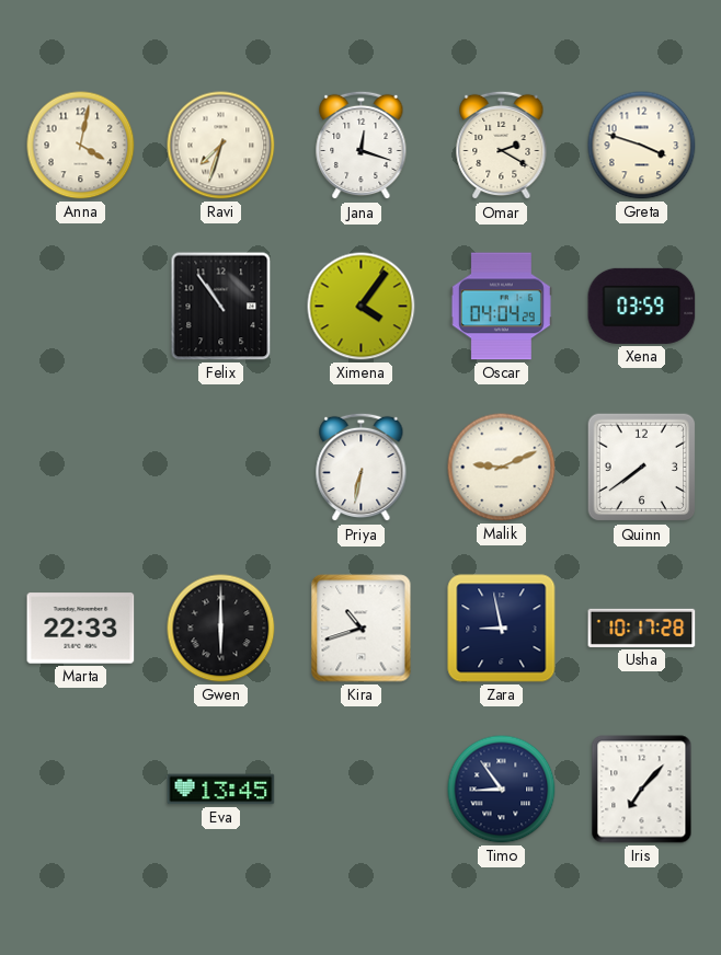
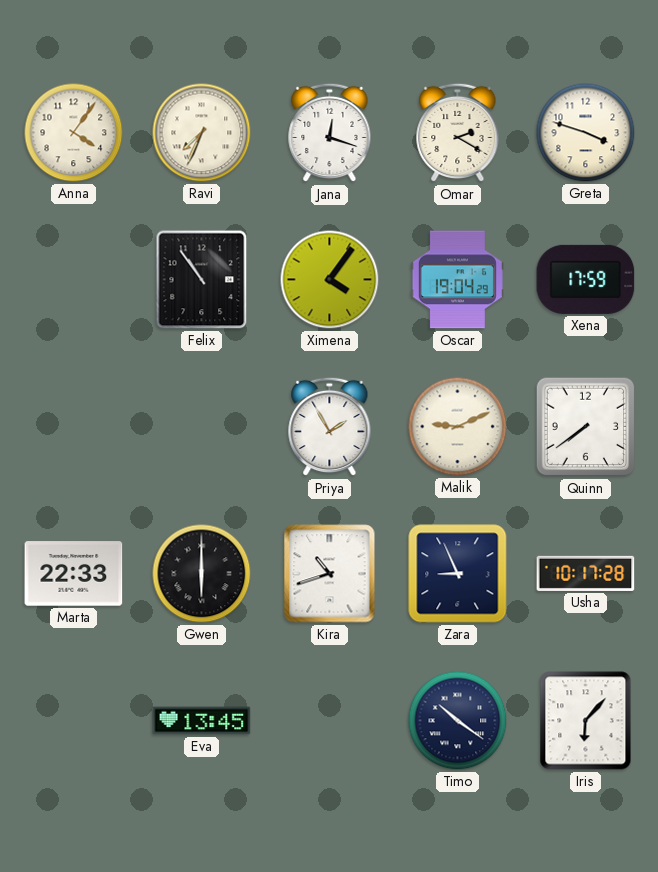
Anna: 4:02 -> 4:06
Ravi: 7:33 -> 7:34
Oscar: 04:04 -> 19:04
Xena: 03:59 -> 17:59
Priya: 6:32 -> 1:55
Zara: 8:58 -> 8:56
Timo: 8:54 -> 10:21
Iris: 7:07 -> 6:07
